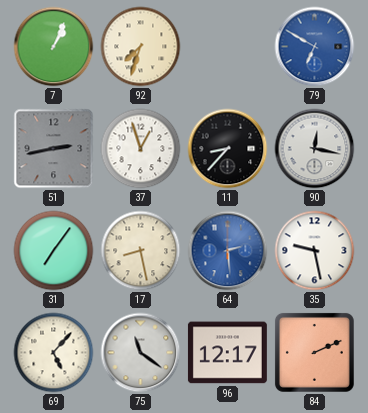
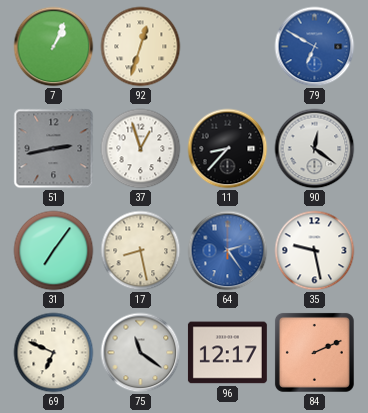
92: 7:33 -> 12:33
90: 12:17 -> 12:21
64: 2:29 -> 2:24
69: 5:07 -> 6:49
